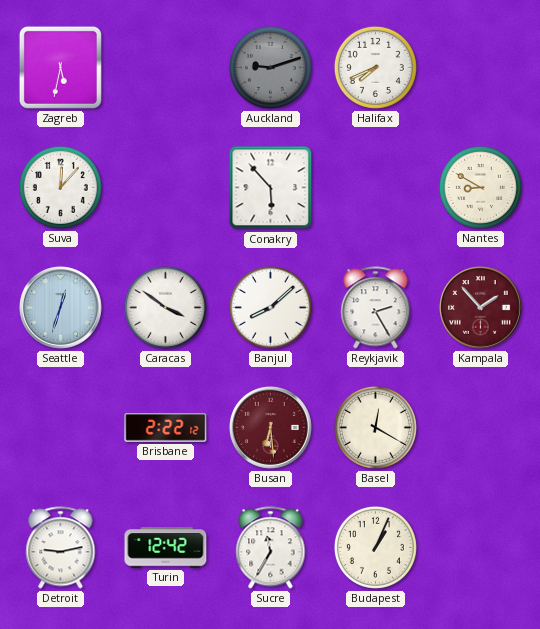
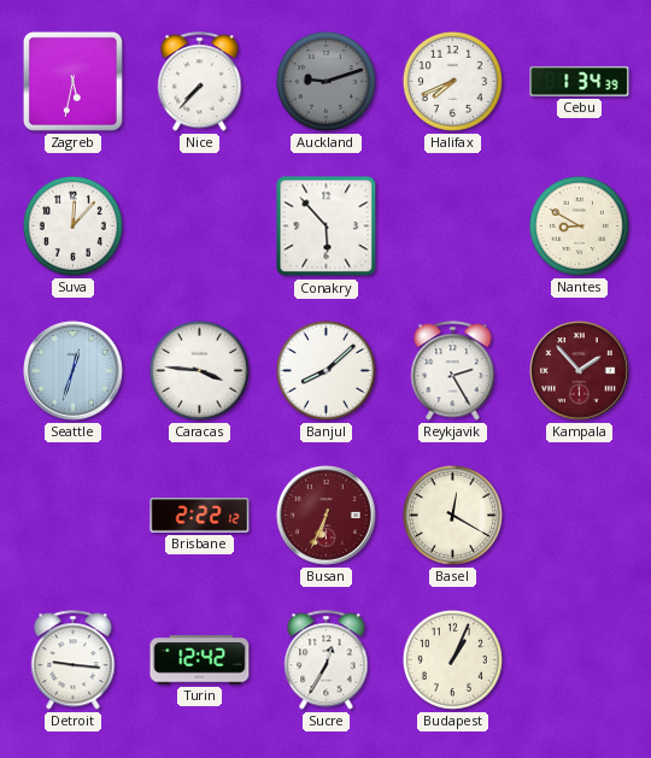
Nice: none -> 7:37
Cebu: none -> 1:34
Caracas: 3:51 -> 3:46
Busan: 6:29 -> 6:34
Detroit: 9:13 -> 9:16
Sucre: 11:35 -> 12:35
